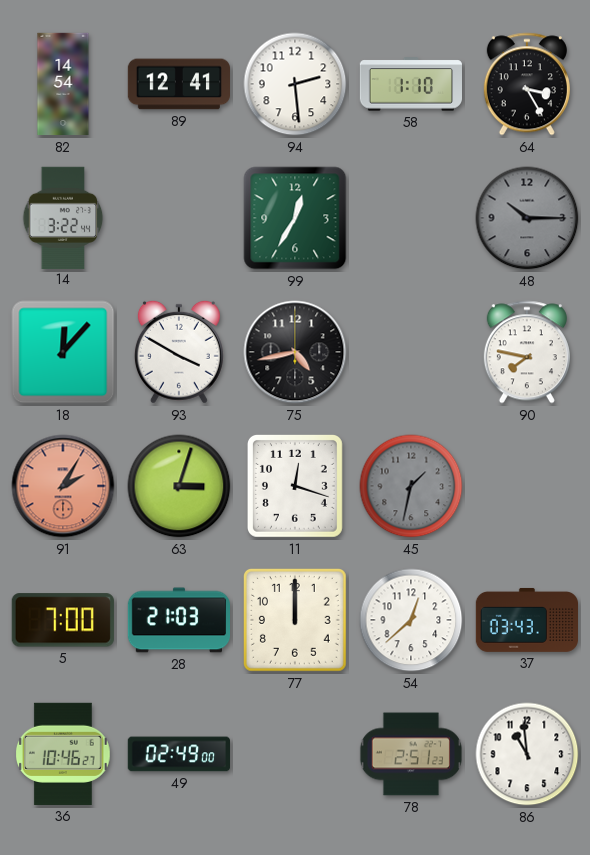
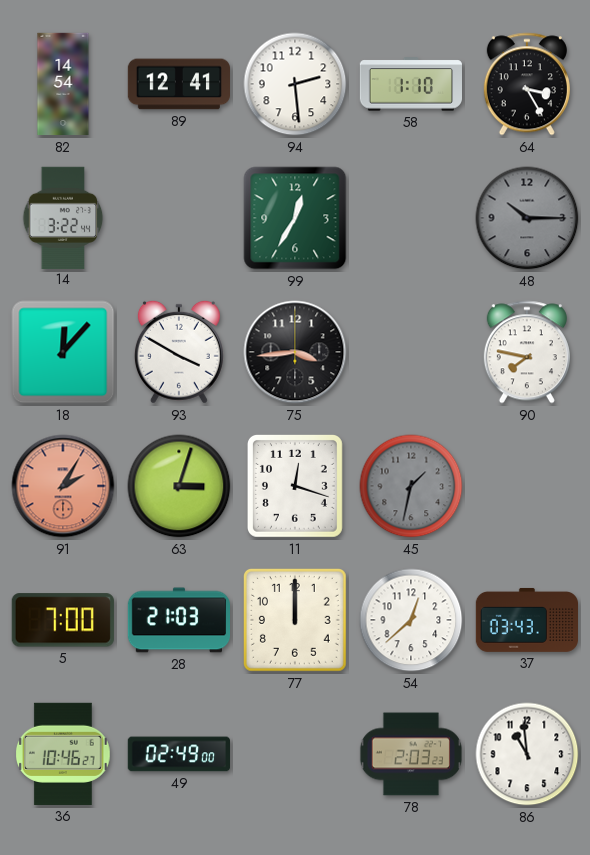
75: 4:43 -> 3:44
78: 2:51 -> 2:03
